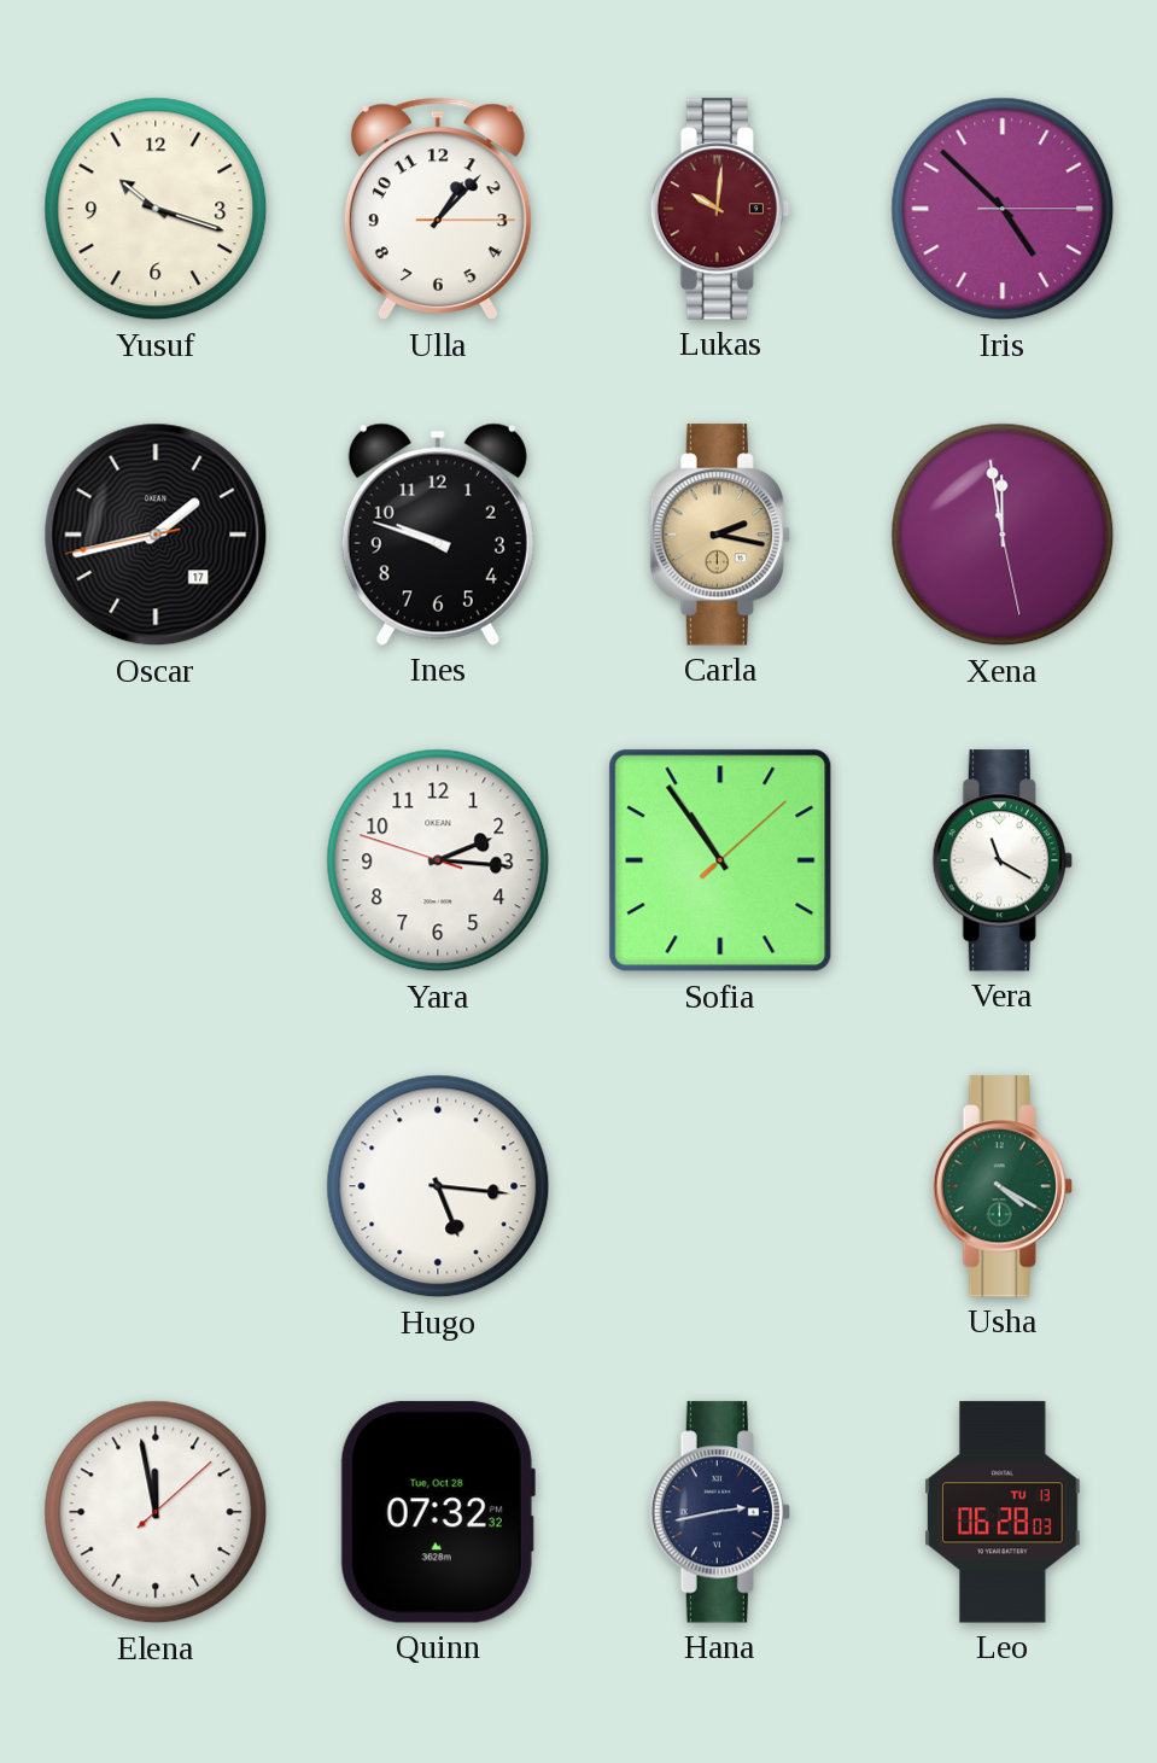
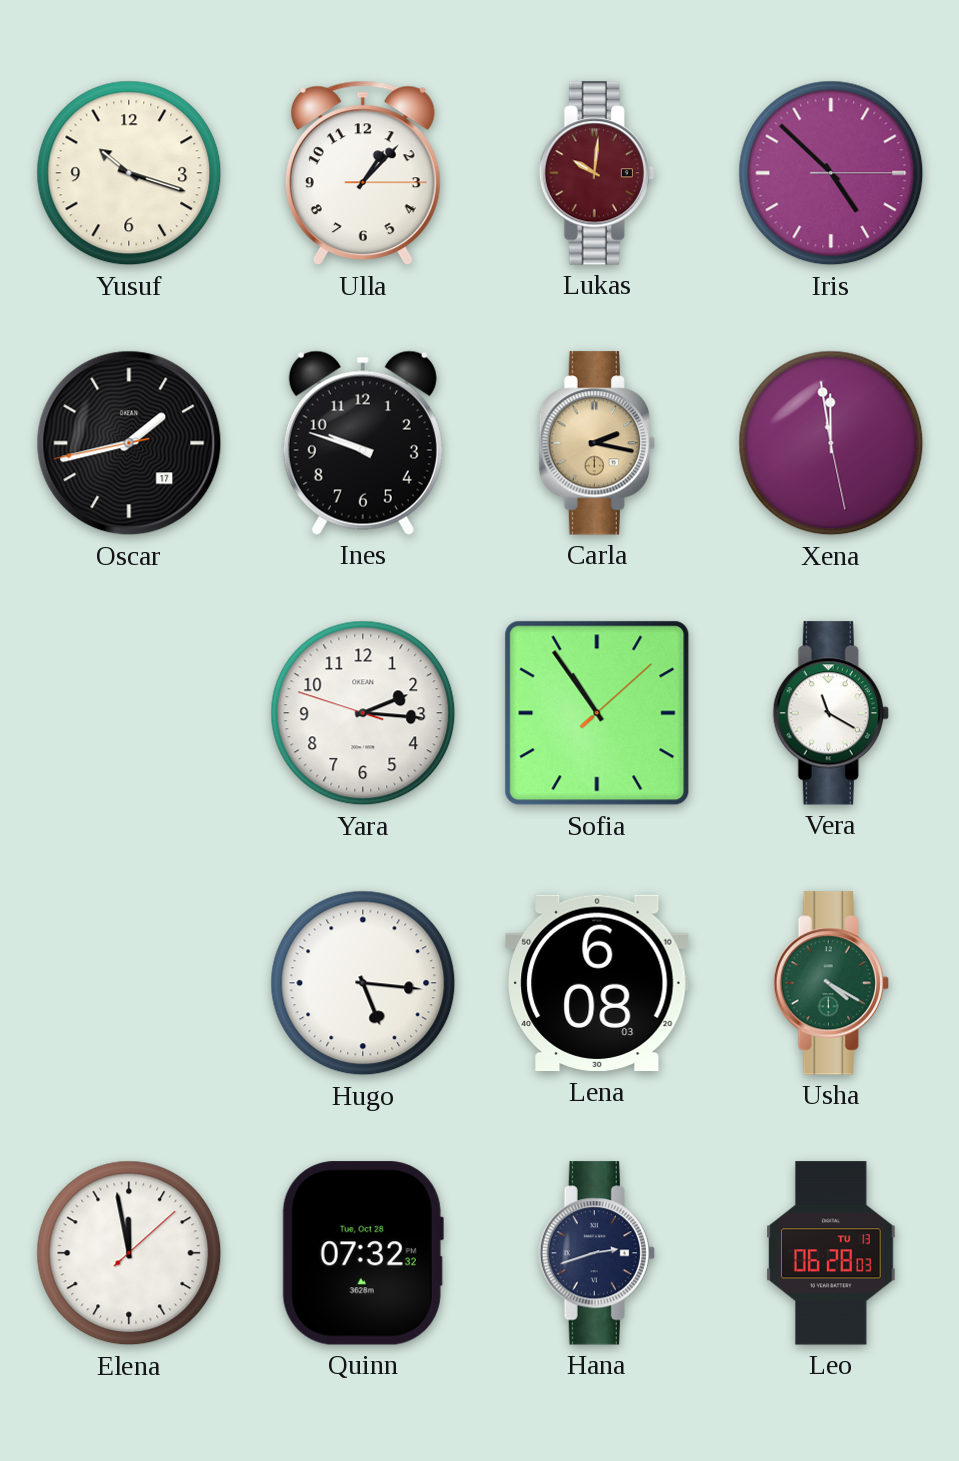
Lena: none -> 6:08
Hana: 2:43 -> 2:42
